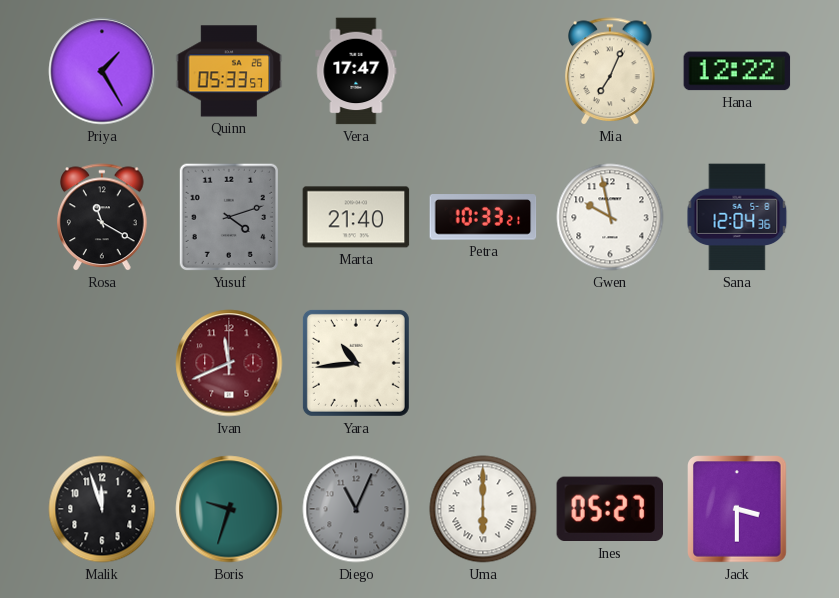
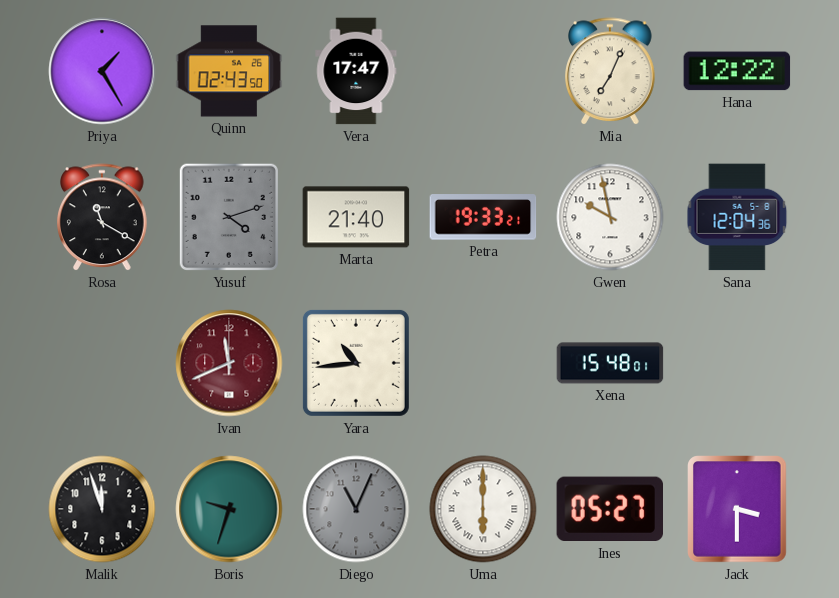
Quinn: 05:33 -> 02:43
Petra: 10:33 -> 19:33
Xena: none -> 15:48
